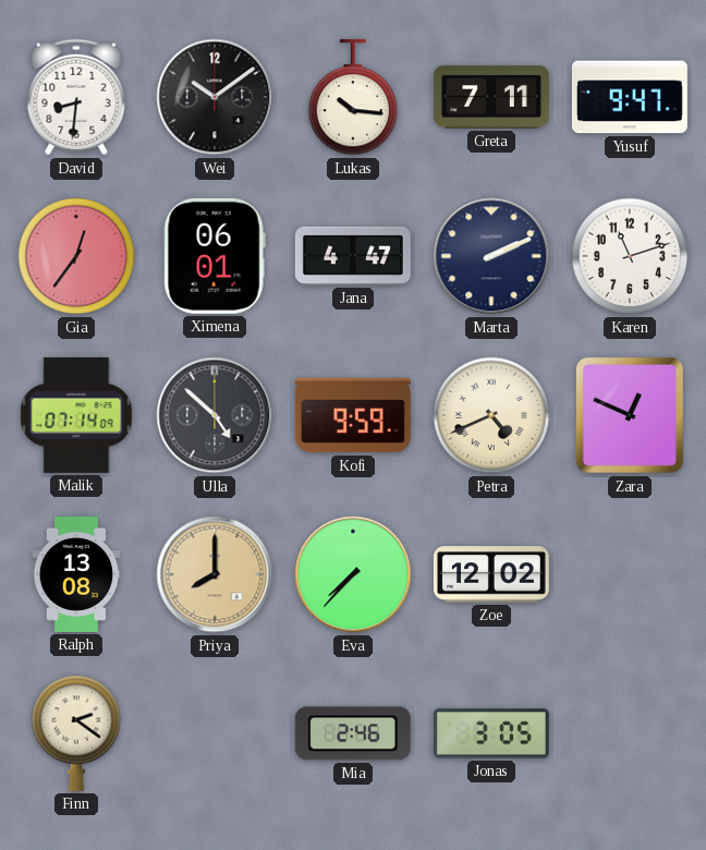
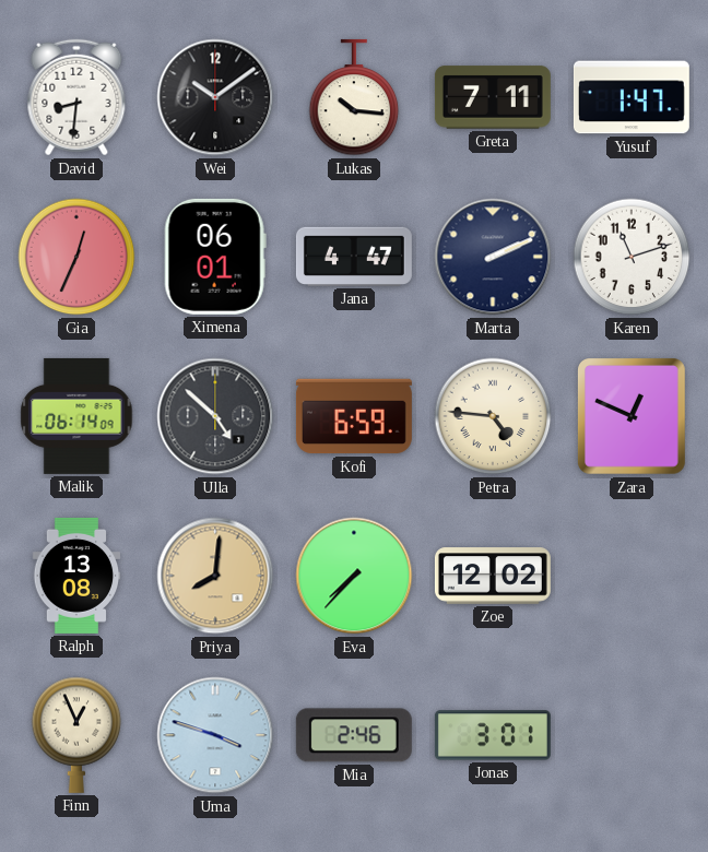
Yusuf: 9:47 -> 1:47
Gia: 12:36 -> 12:34
Malik: 07:14 -> 06:14
Kofi: 9:59 -> 6:59
Petra: 4:41 -> 4:46
Priya: 8:00 -> 8:01
Finn: 2:21 -> 12:56
Uma: none -> 3:48
Jonas: 3:05 -> 3:01
